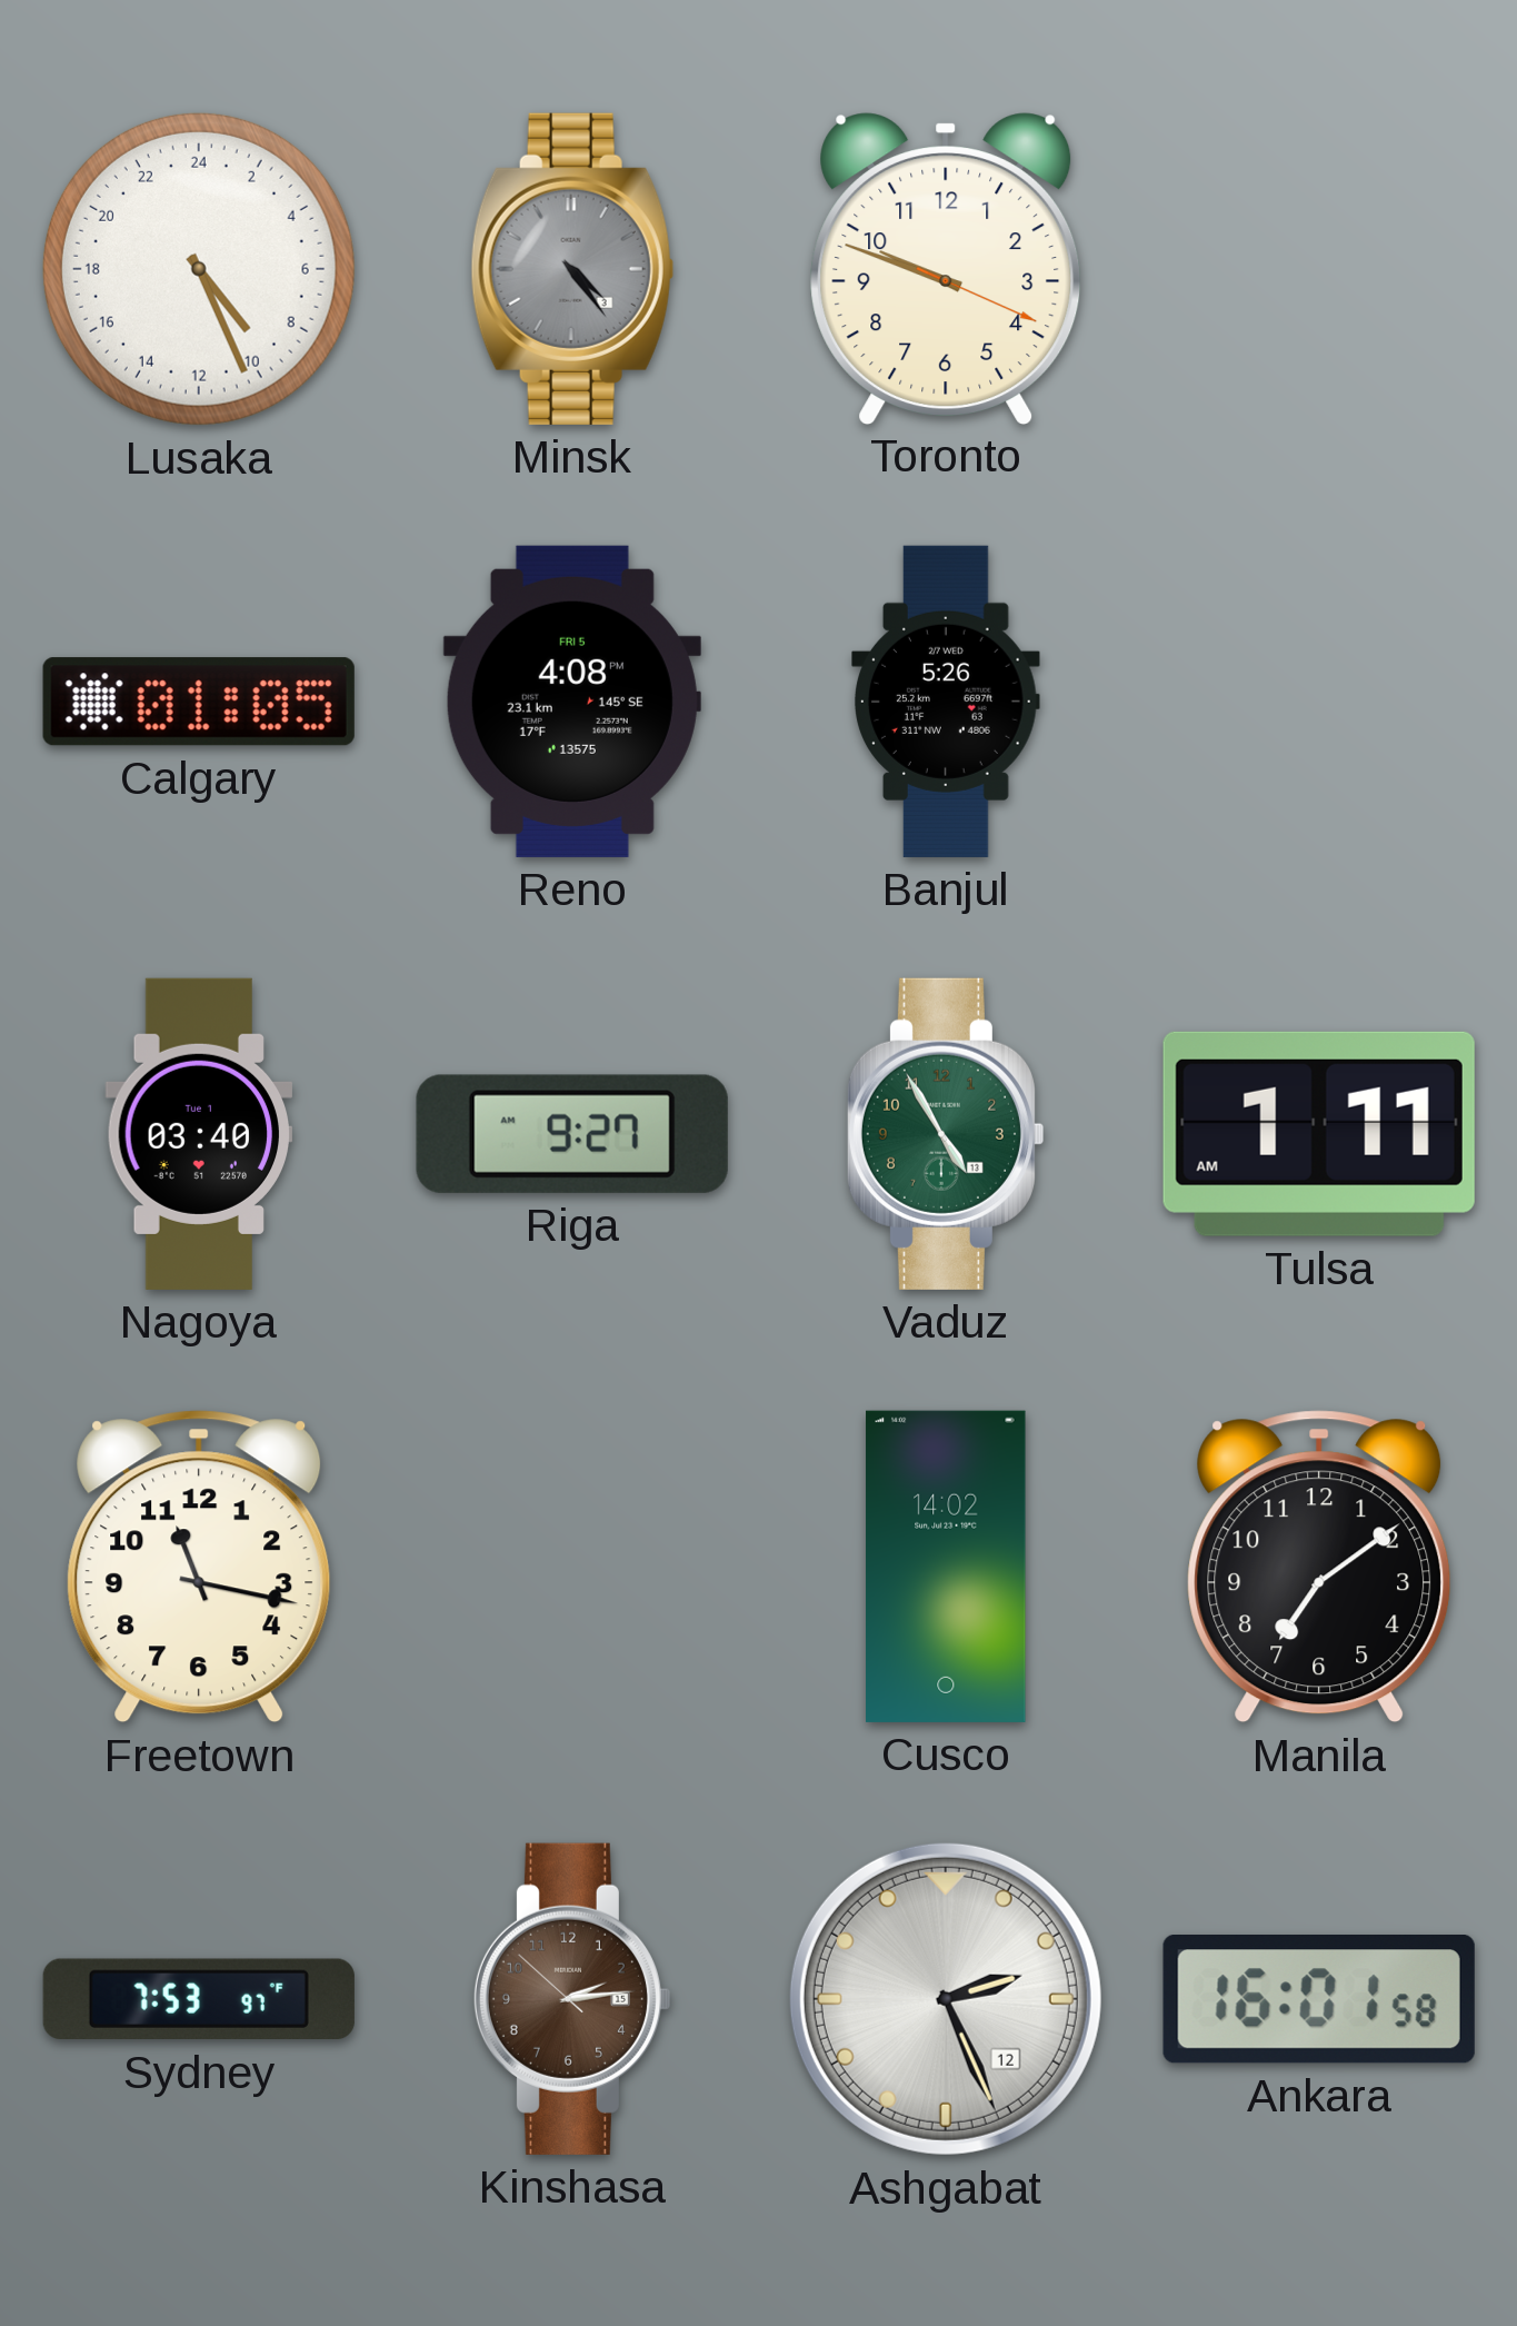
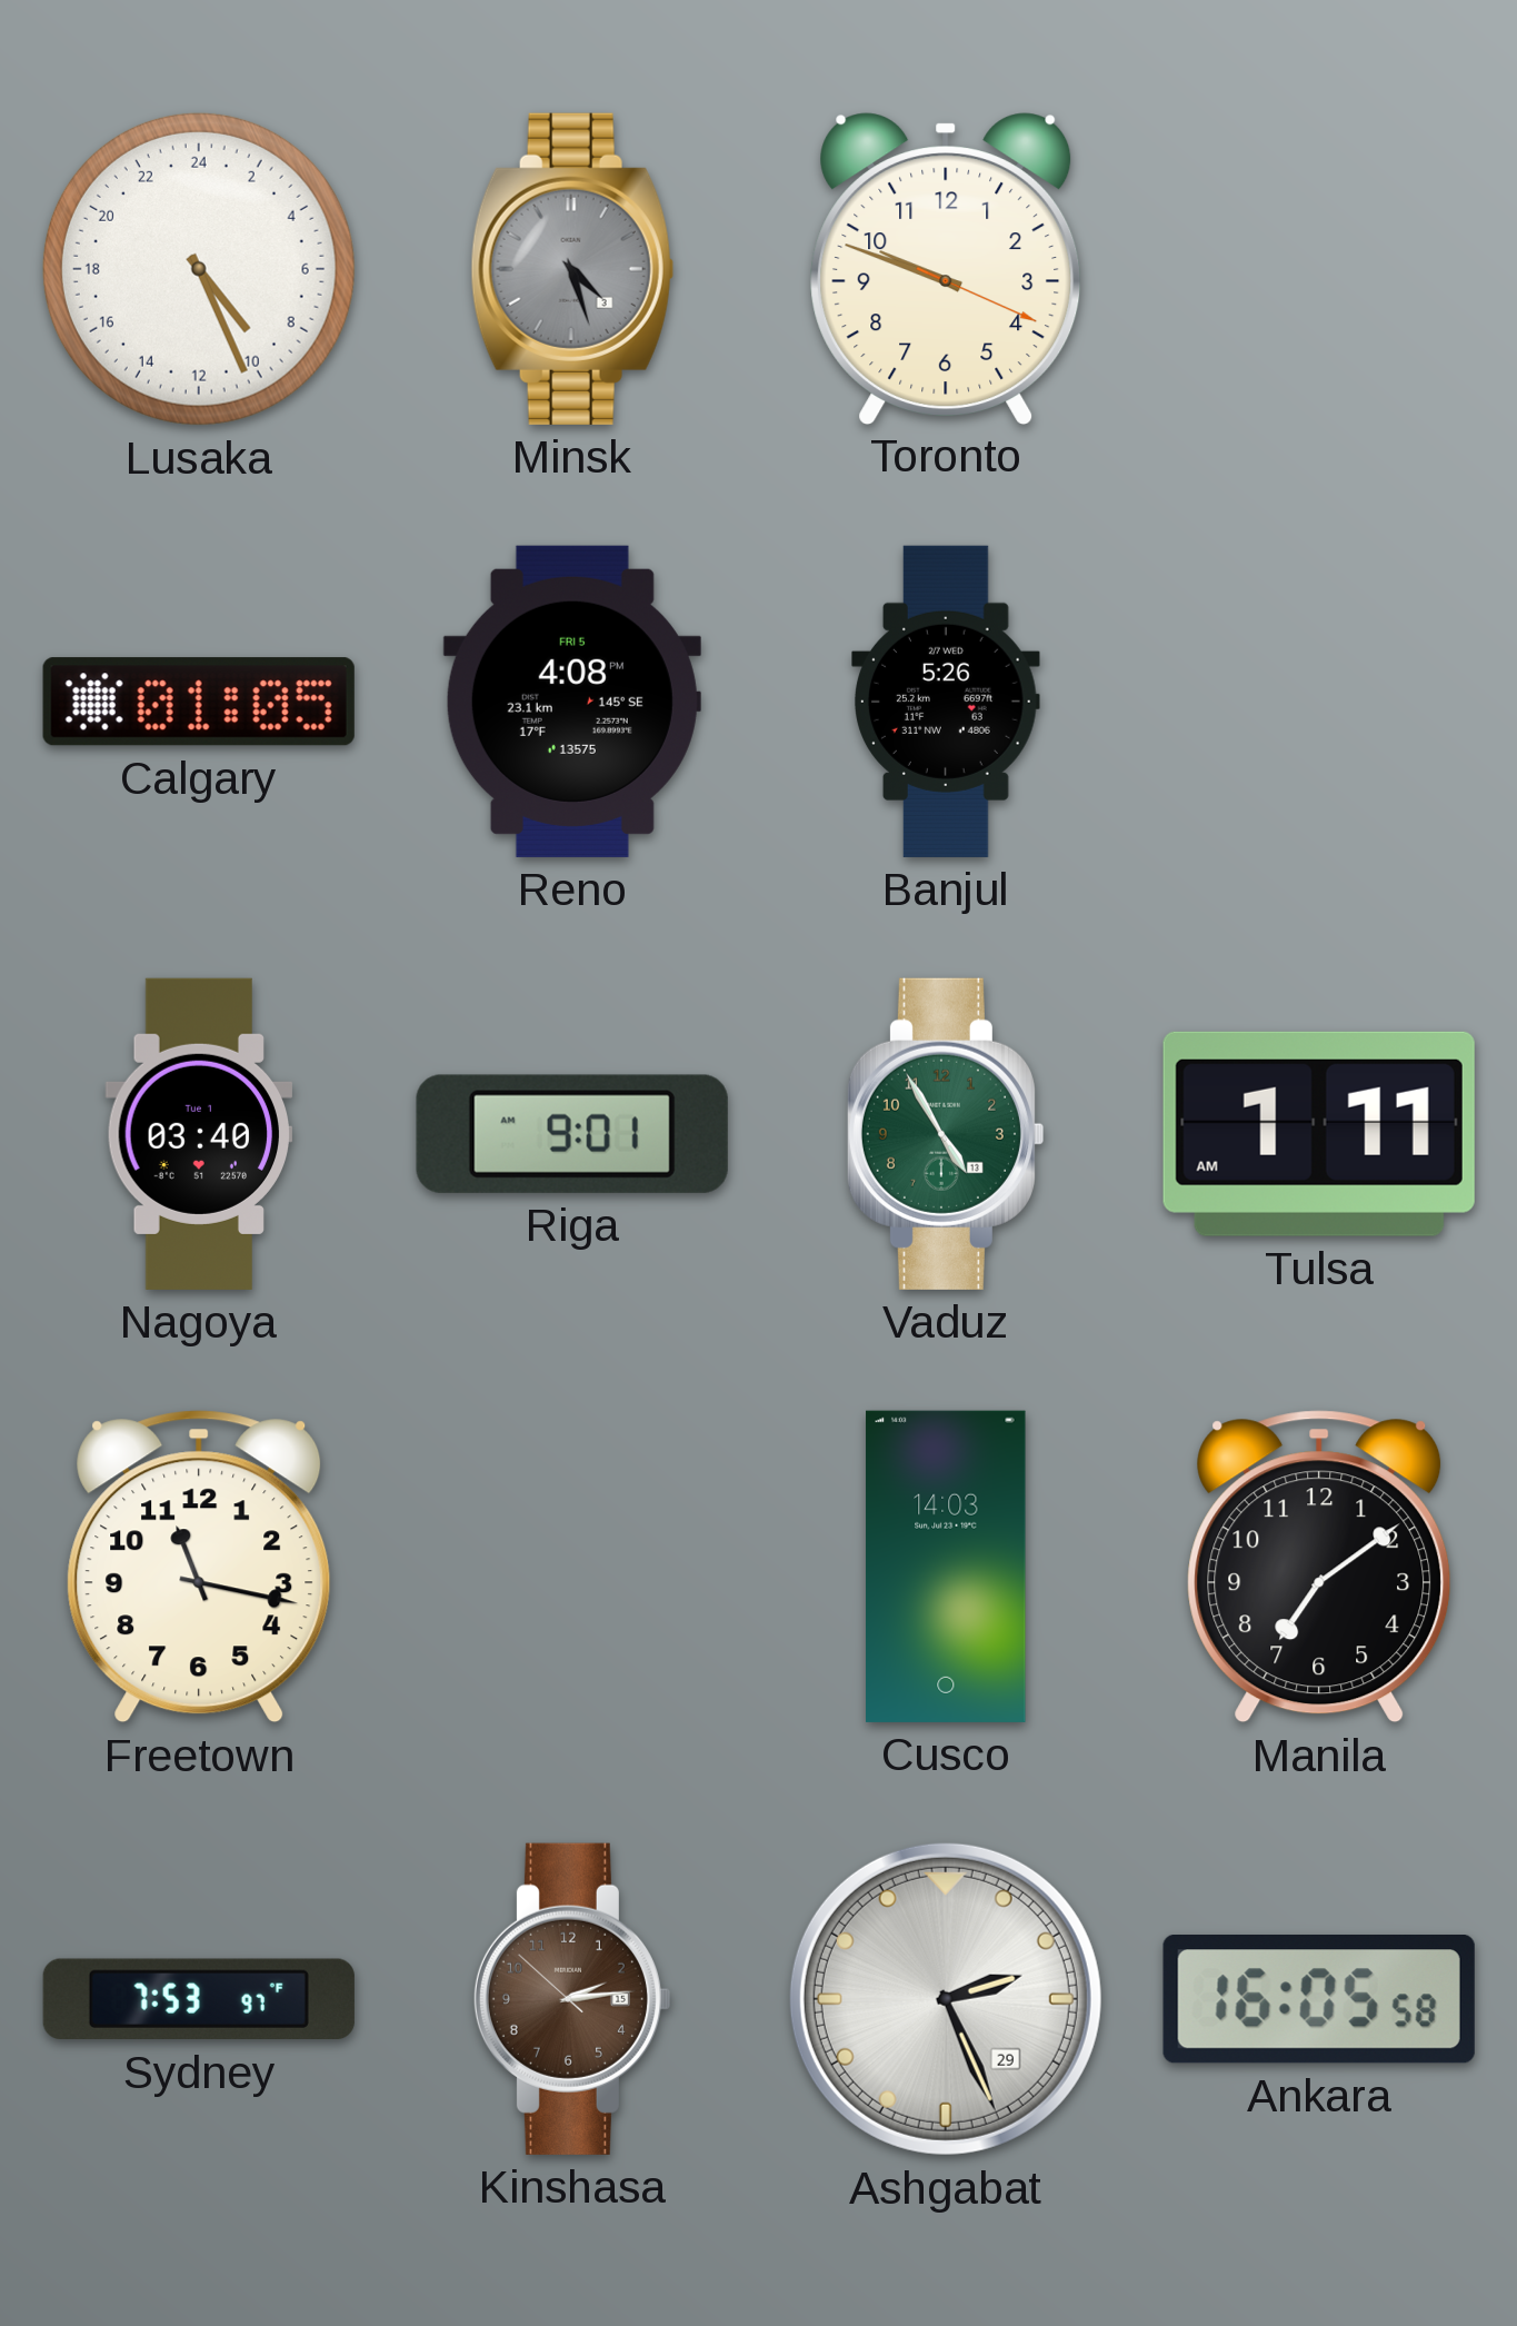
Minsk: 4:24 -> 4:27
Riga: 9:27 -> 9:01
Cusco: 14:02 -> 14:03
Ashgabat date: 12 -> 29
Ankara: 16:01 -> 16:05
